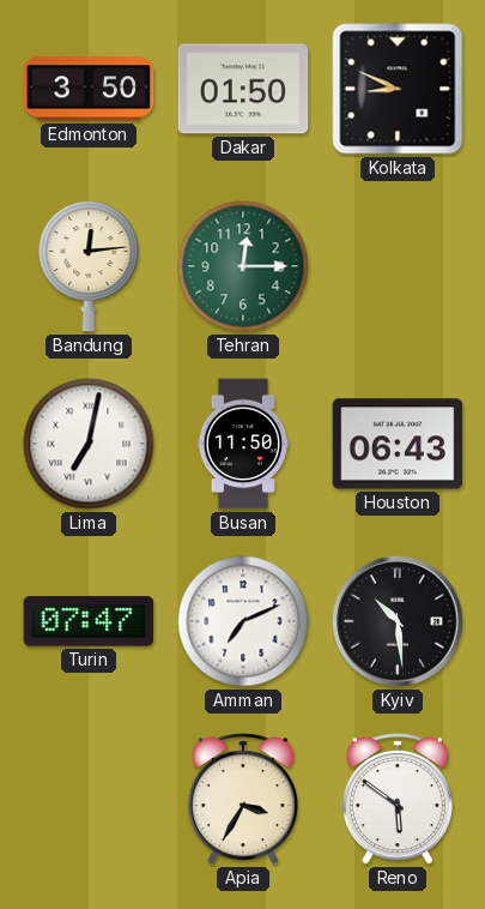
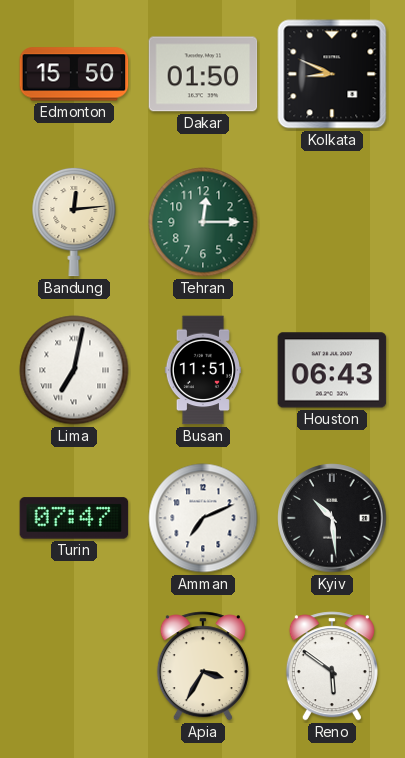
Edmonton: 3:50 -> 15:50
Busan: 11:50 -> 11:51
